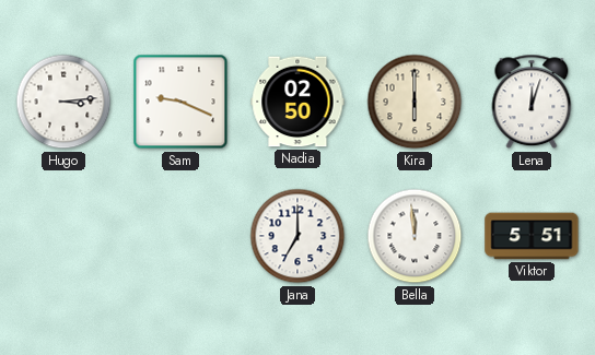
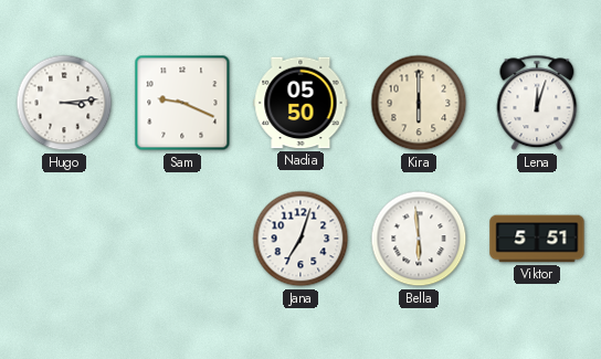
Nadia: 02:50 -> 05:50
Jana: 7:00 -> 7:03
Bella: 11:59 -> 5:59
